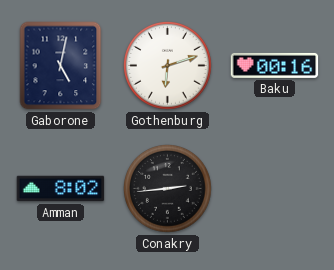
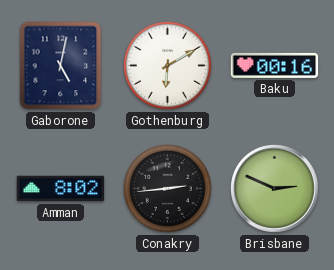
Gothenburg: 6:12 -> 6:10
Brisbane: none -> 2:49
